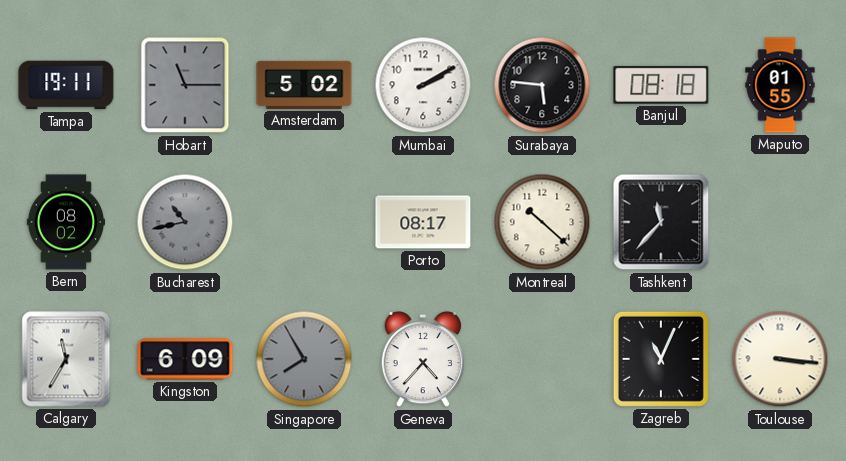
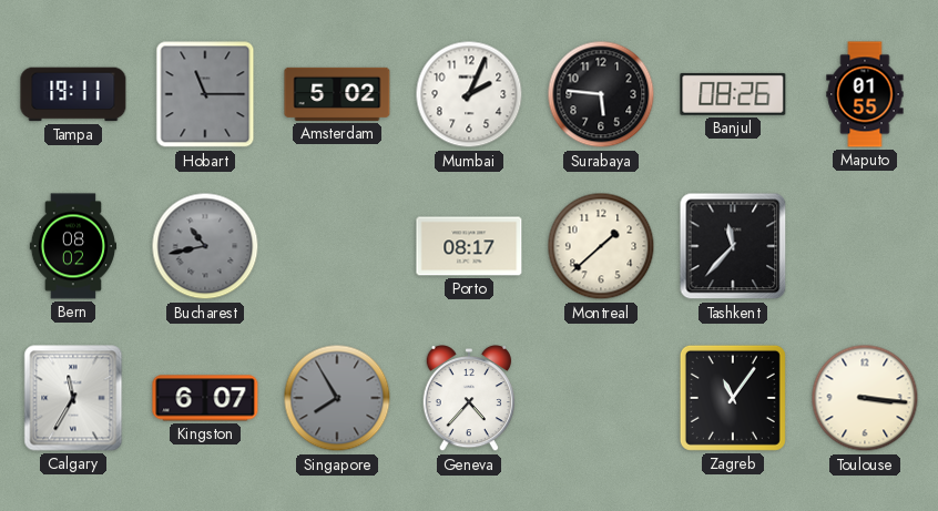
Mumbai: 2:10 -> 2:04
Banjul: 08:18 -> 08:26
Montreal: 10:22 -> 1:38
Kingston: 6:09 -> 6:07
Zagreb: 11:04 -> 11:06
